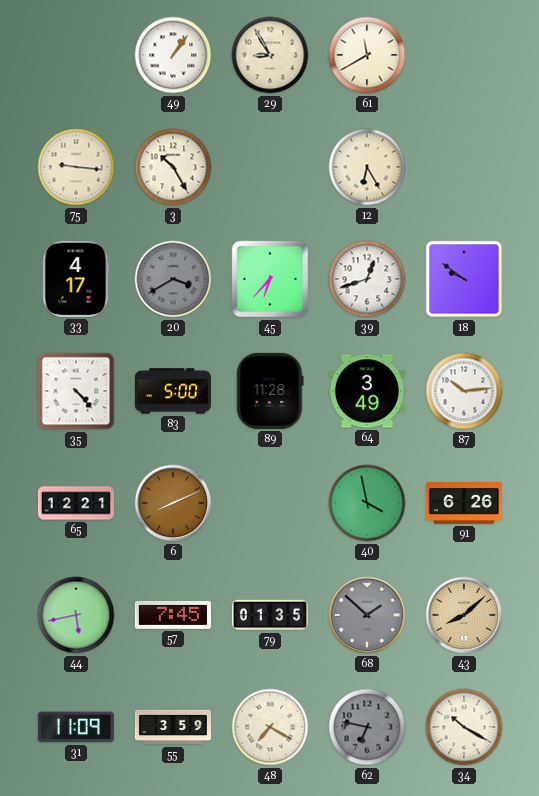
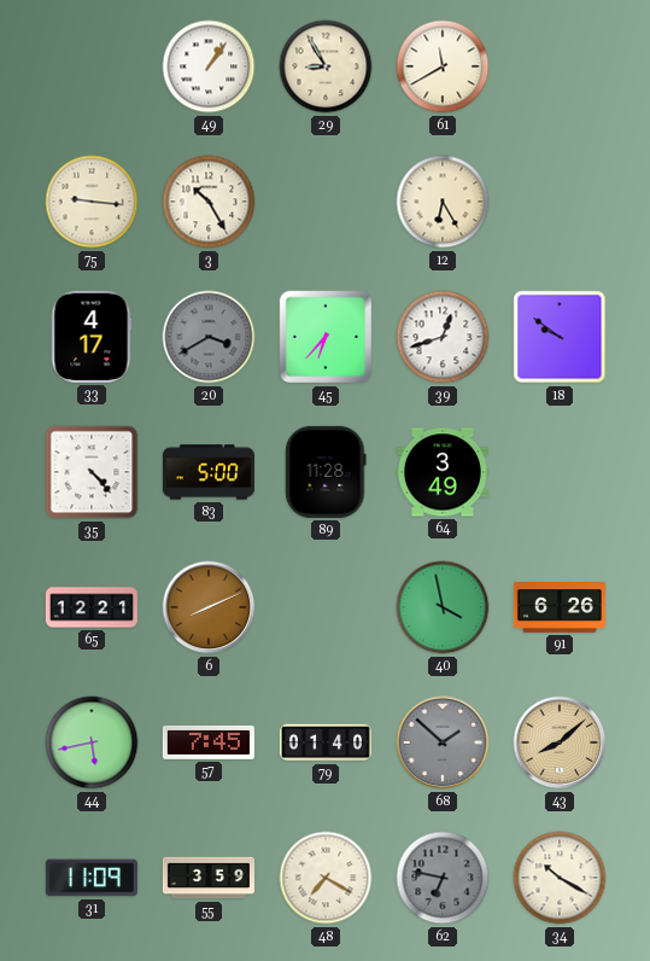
87: 10:14 -> none
79: 01:35 -> 01:40
